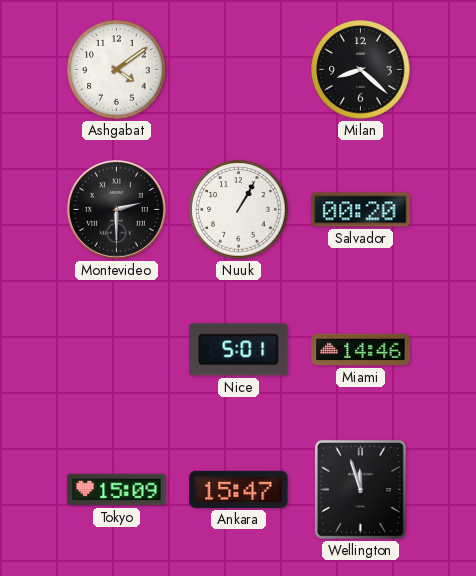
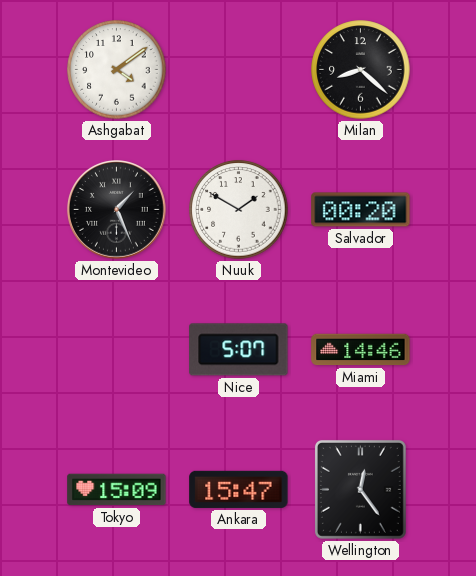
Montevideo: 2:30 -> 1:26
Nuuk: 1:05 -> 1:50
Nice: 5:01 -> 5:07
Wellington: 11:57 -> 12:24
